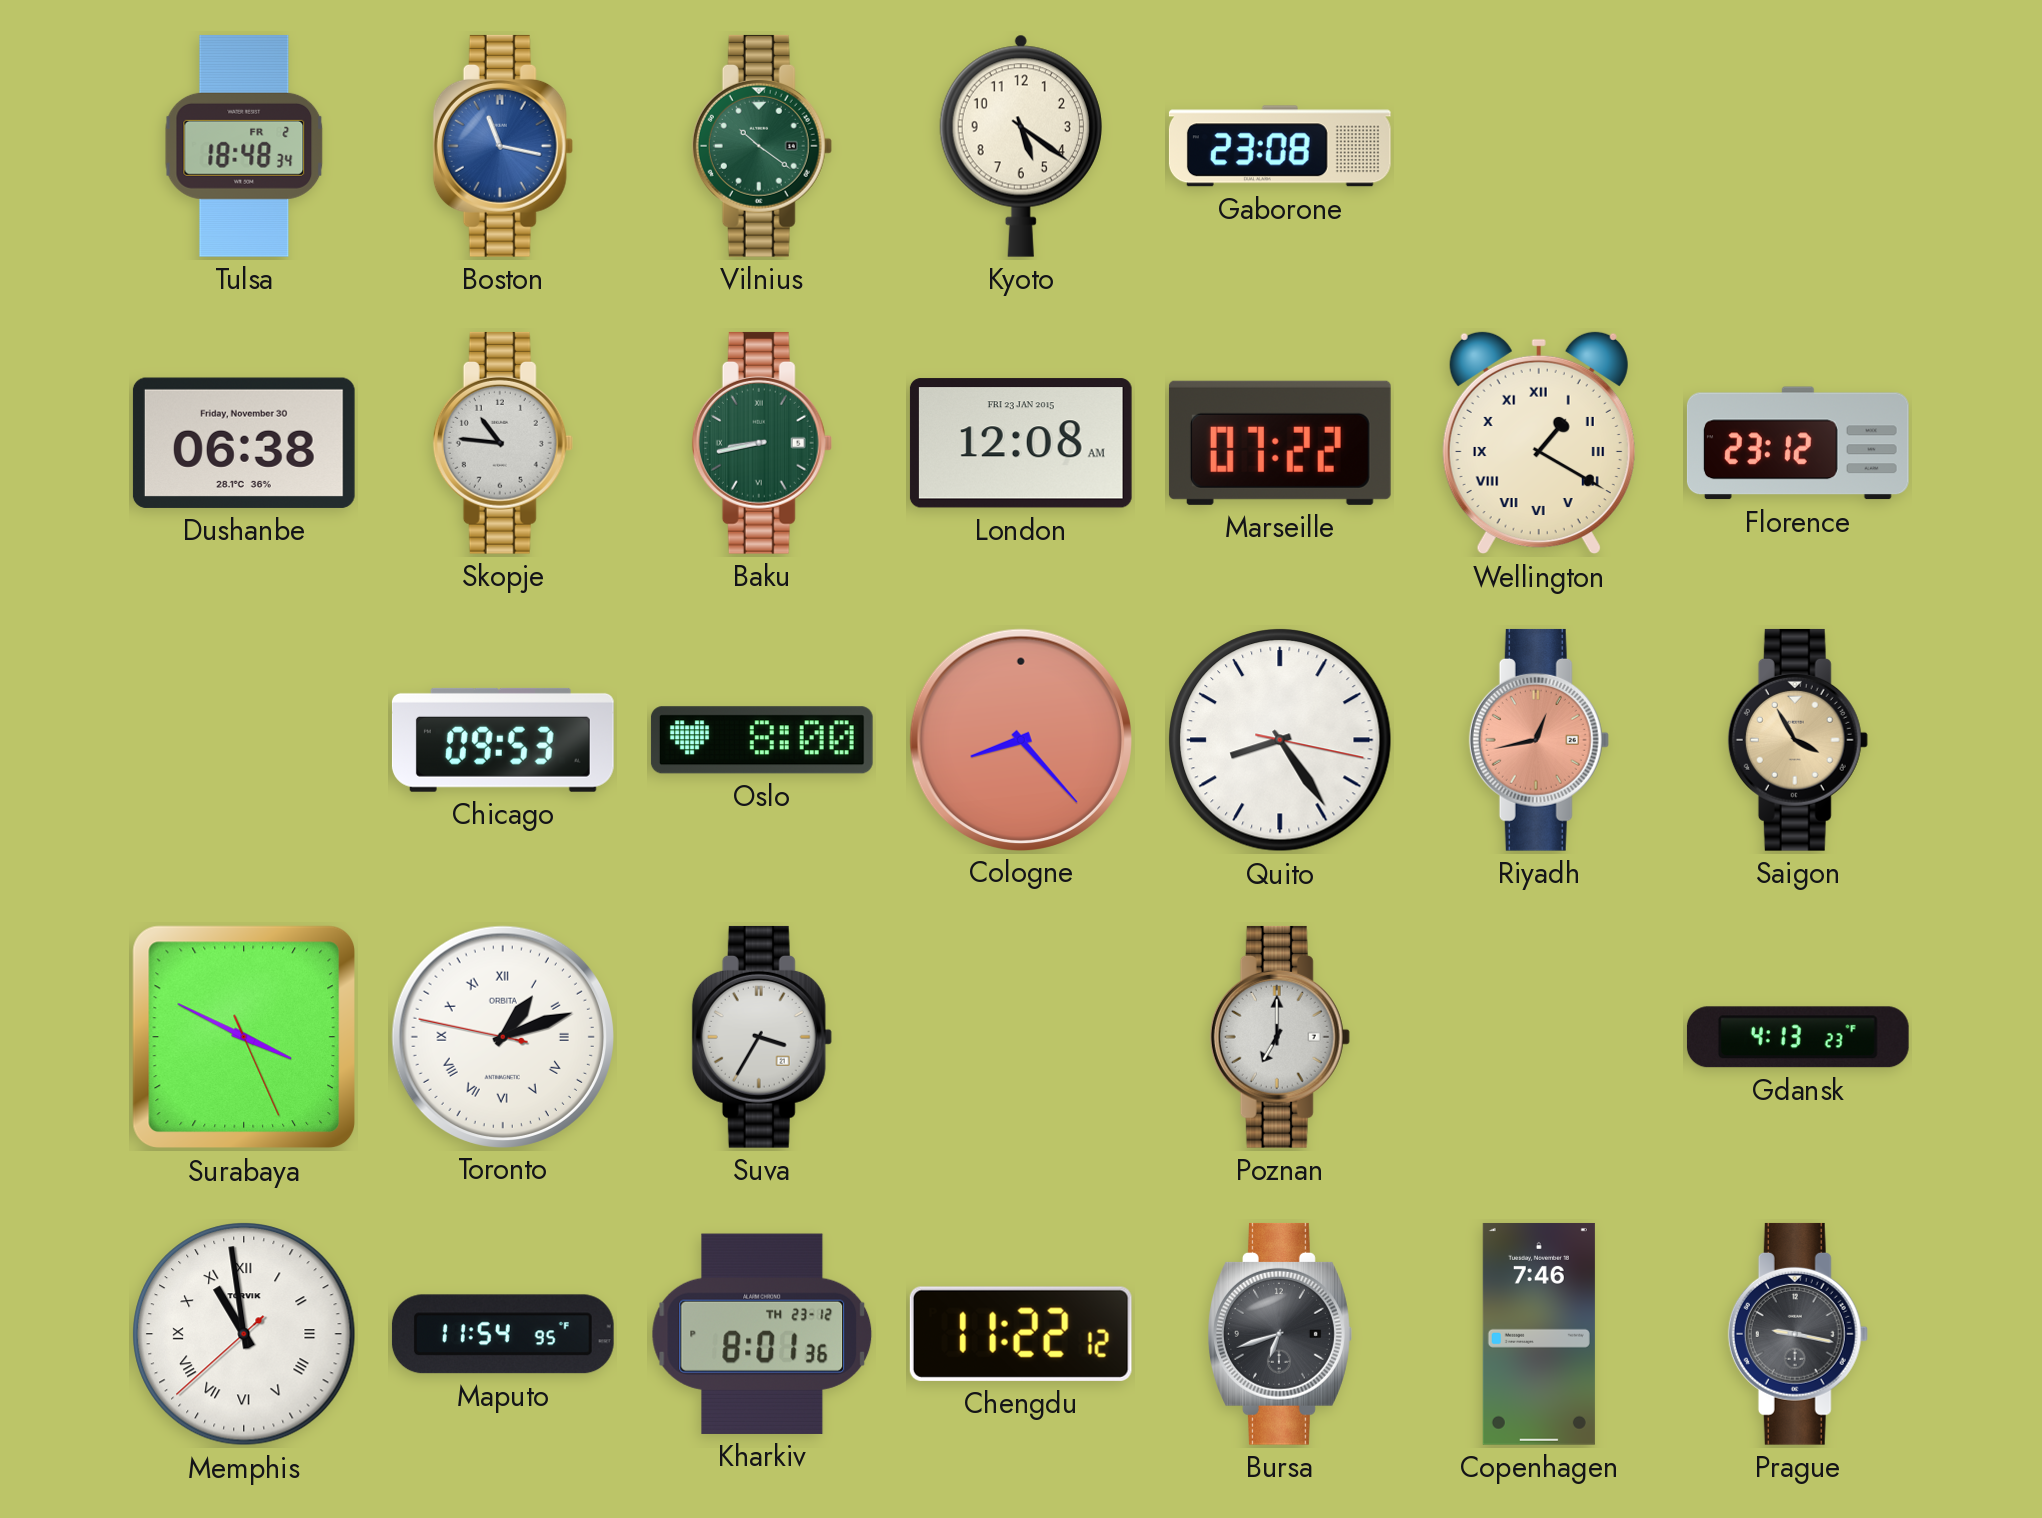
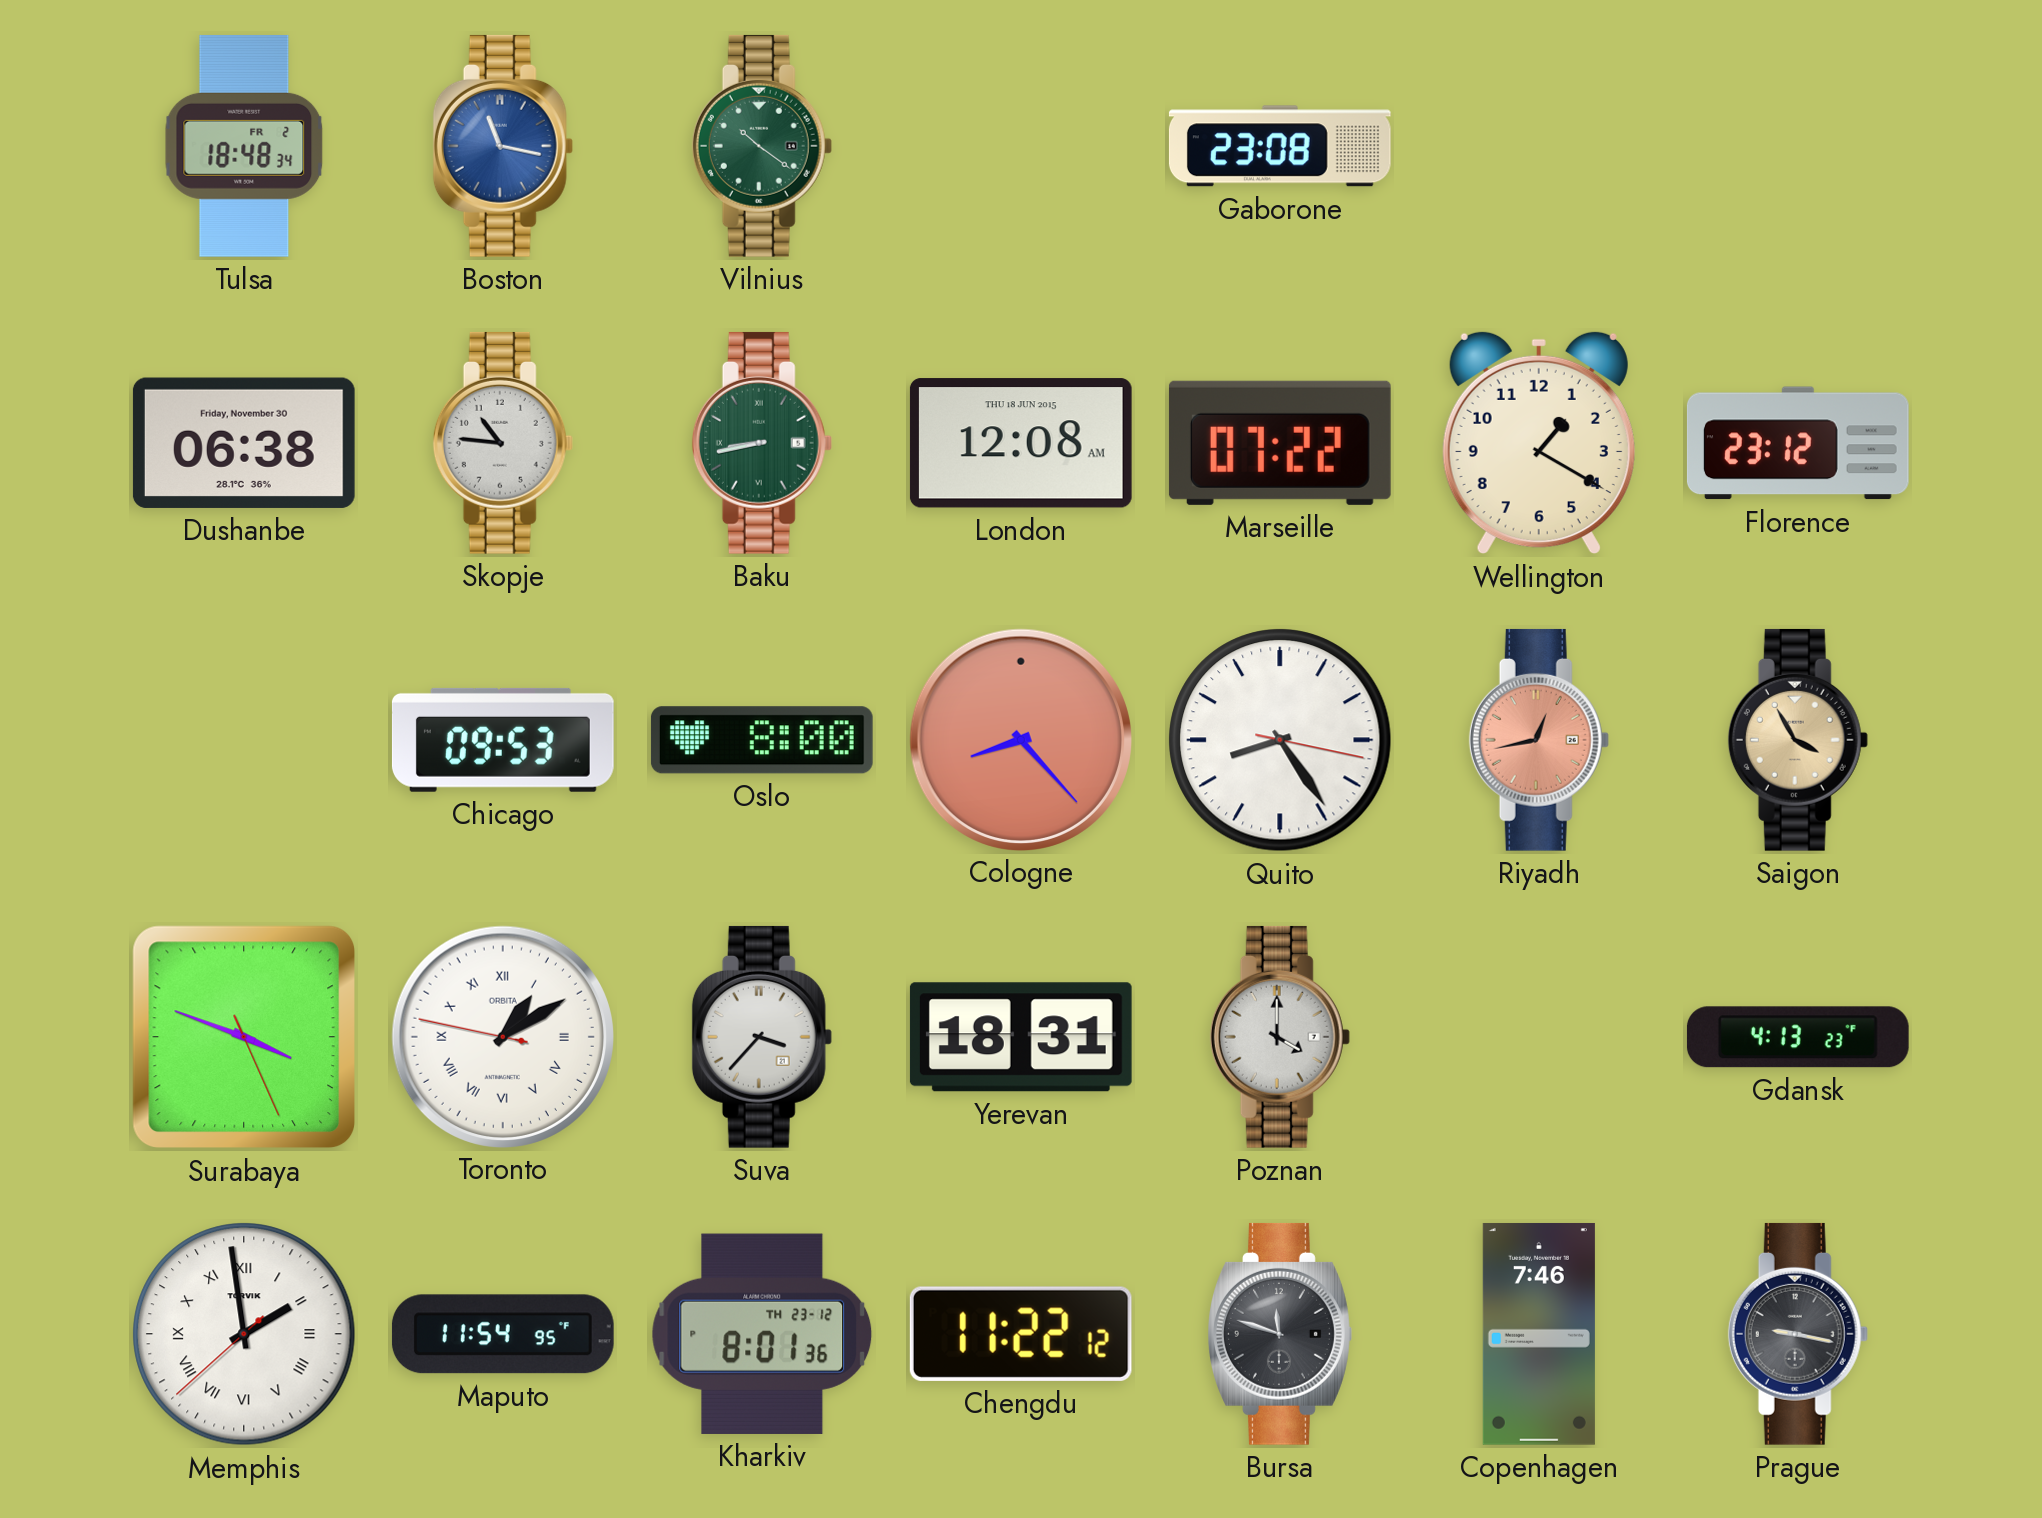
Kyoto: 5:21 -> none
London date: FRI 23 JAN 2015 -> THU 18 JUN 2015
Wellington numerals: Roman -> Arabic
Surabaya: 3:49 -> 3:48
Toronto: 1:11 -> 1:09
Suva: 3:35 -> 3:37
Yerevan: none -> 18:31
Poznan: 7:00 -> 4:00
Memphis: 10:58 -> 1:58
Bursa: 6:42 -> 11:48
